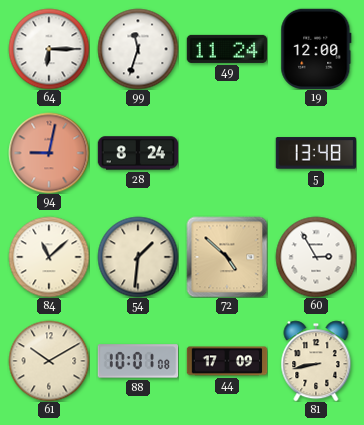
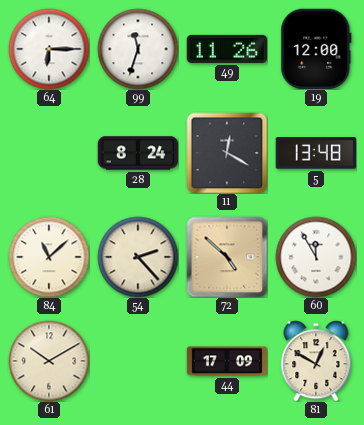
49: 11:24 -> 11:26
94: 9:02 -> none
11: none -> 12:20
54: 1:31 -> 2:23
60: 2:55 -> 11:55
88: 10:01 -> none
81: 8:43 -> 12:50
